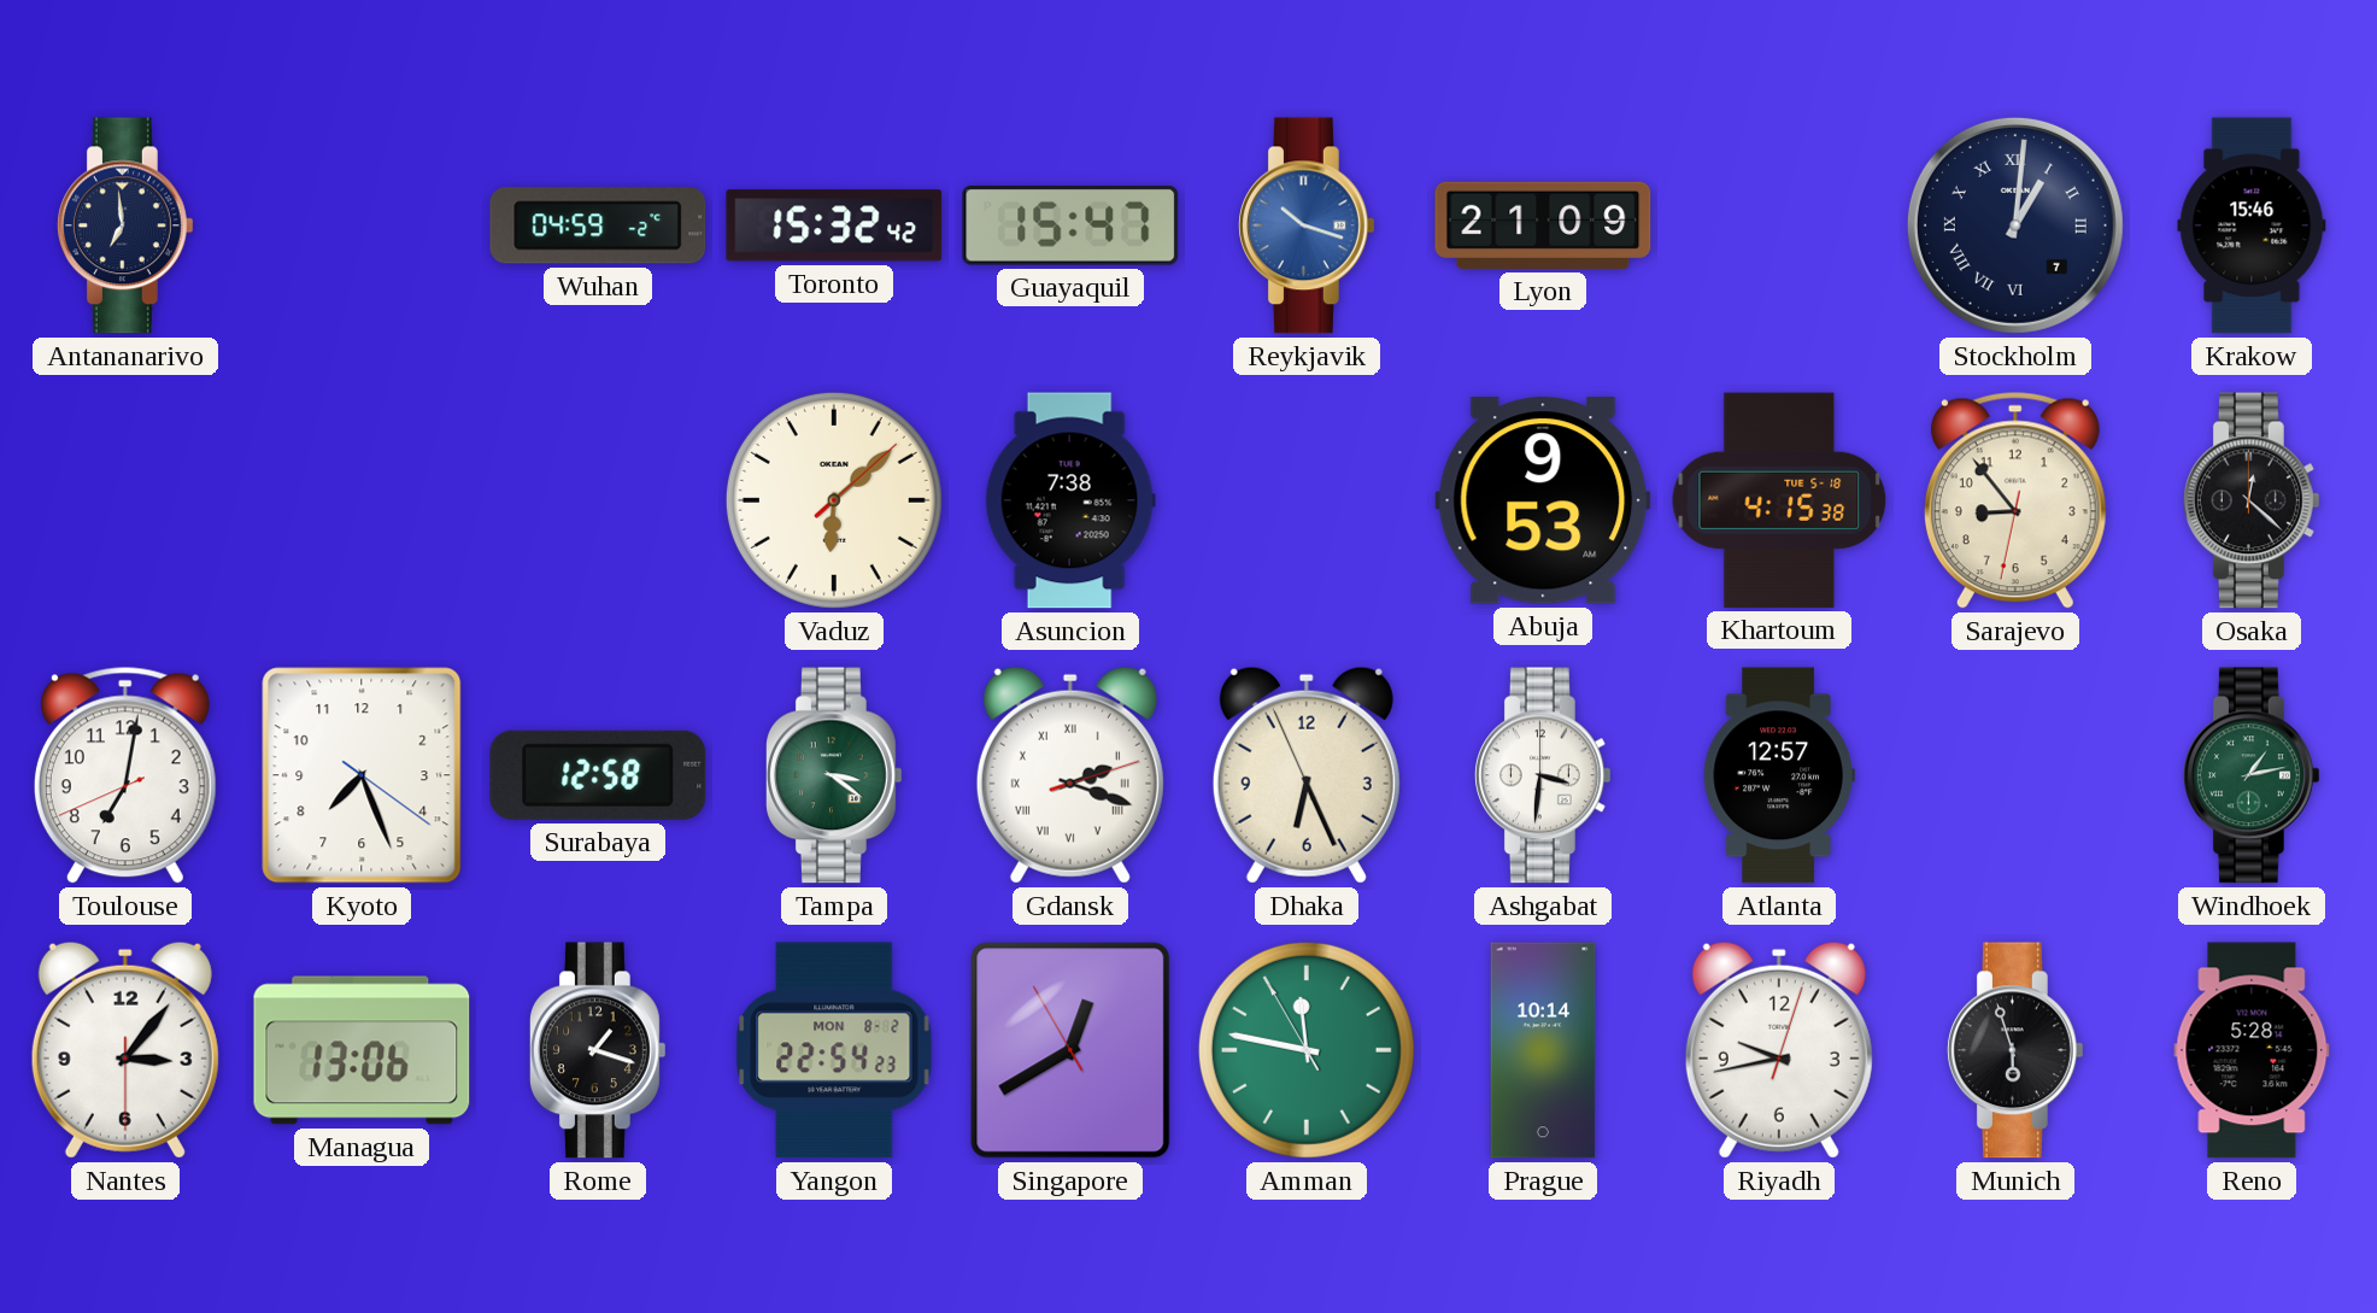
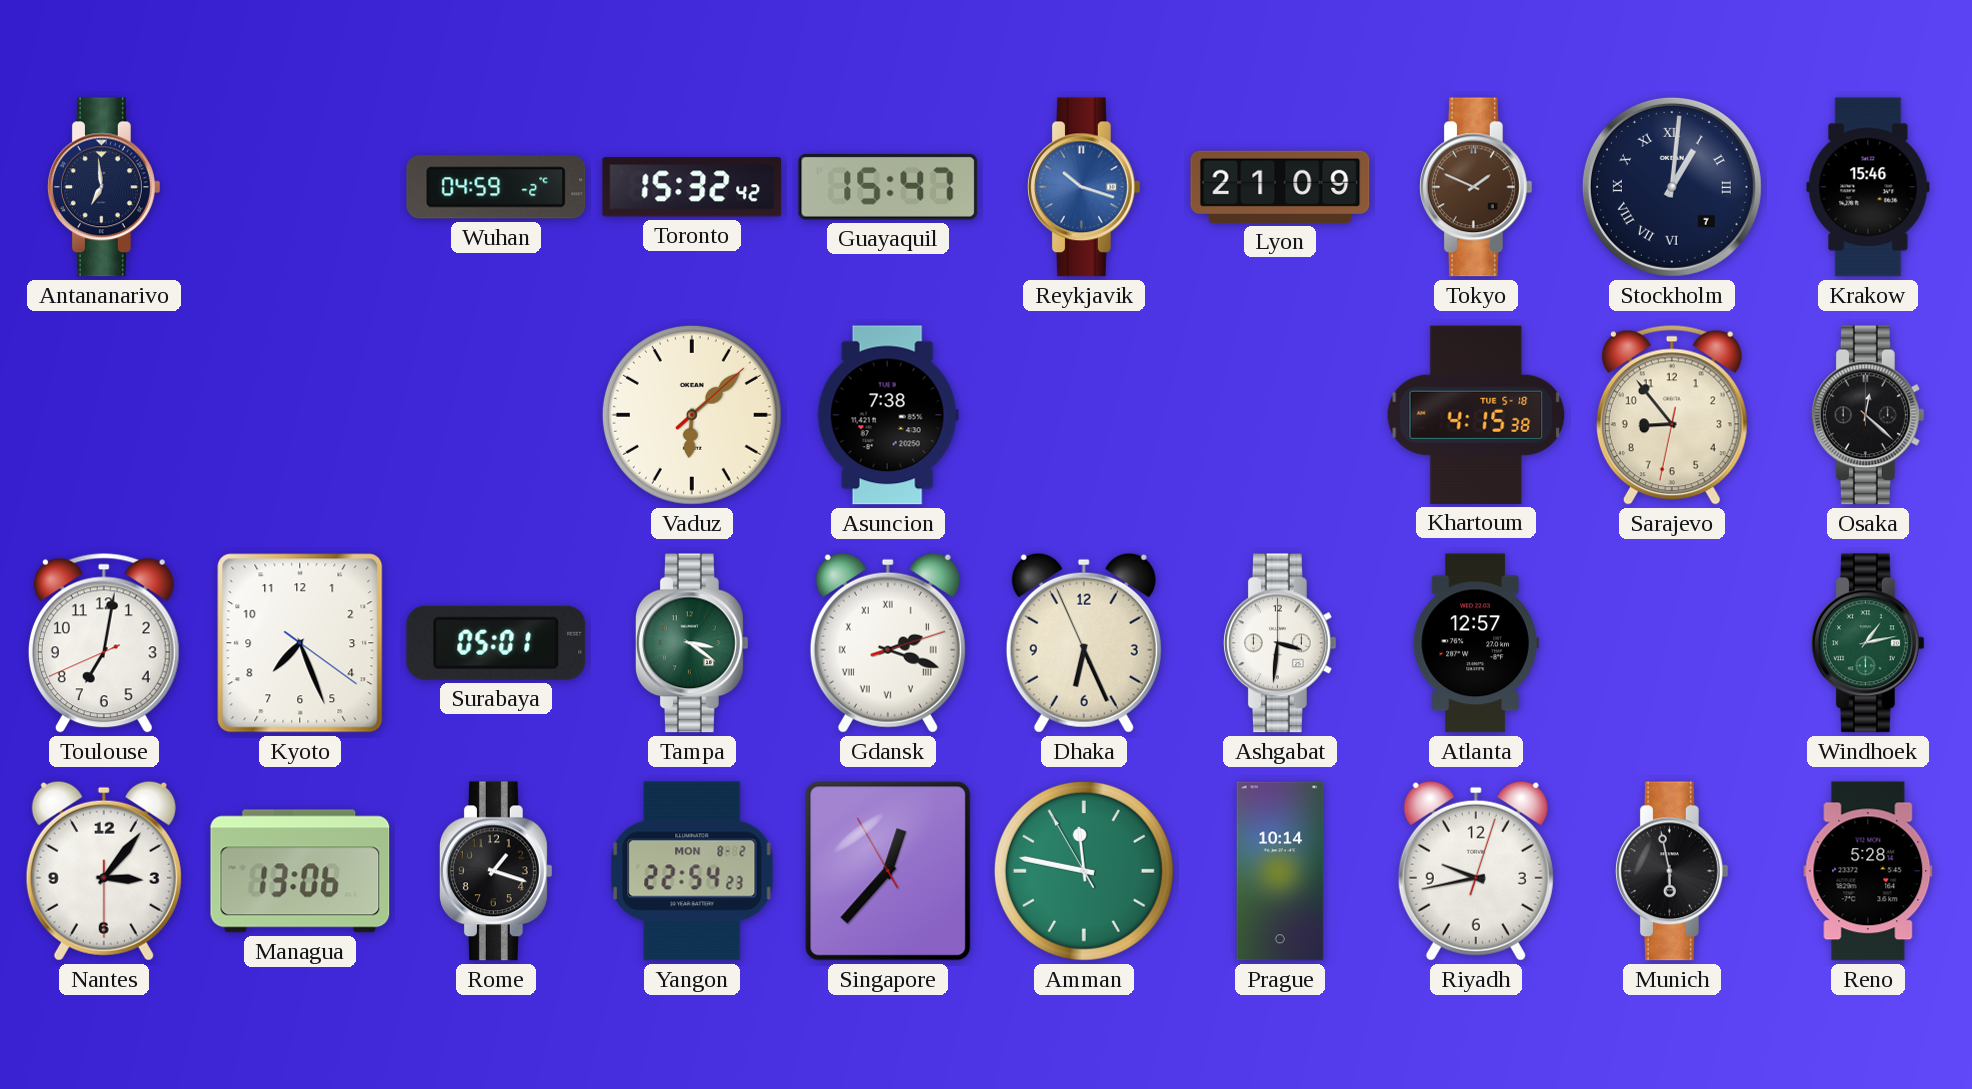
Tokyo: none -> 1:49
Abuja: 9:53 -> none
Surabaya: 12:58 -> 05:01
Singapore: 12:39 -> 12:36
Munich: 5:57 -> 5:58
